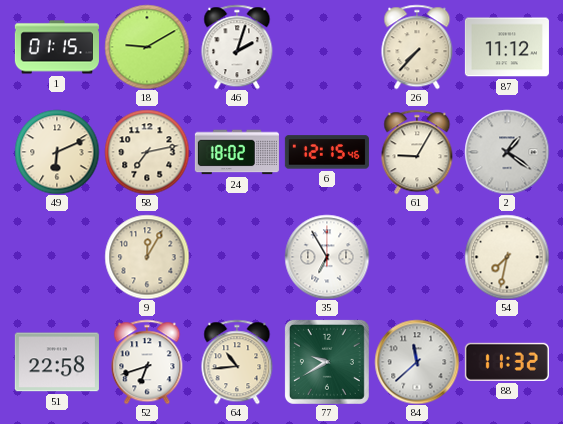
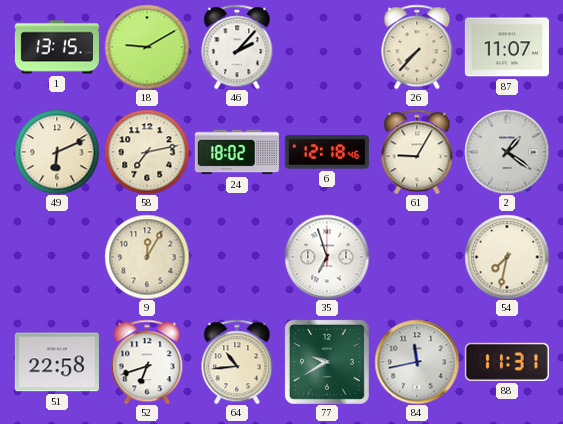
1: 01:15 -> 13:15
46: 2:03 -> 2:07
87: 11:12 -> 11:07
6: 12:15 -> 12:18
35: 6:55 -> 6:57
84: 11:38 -> 11:43
88: 11:32 -> 11:31
